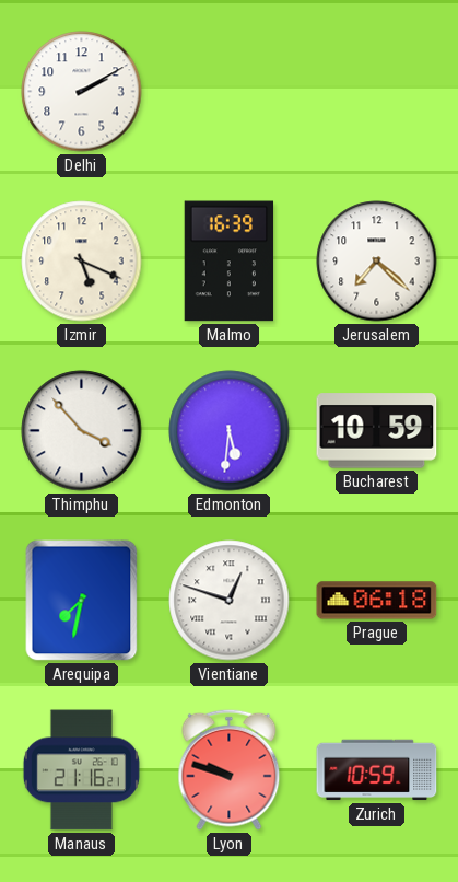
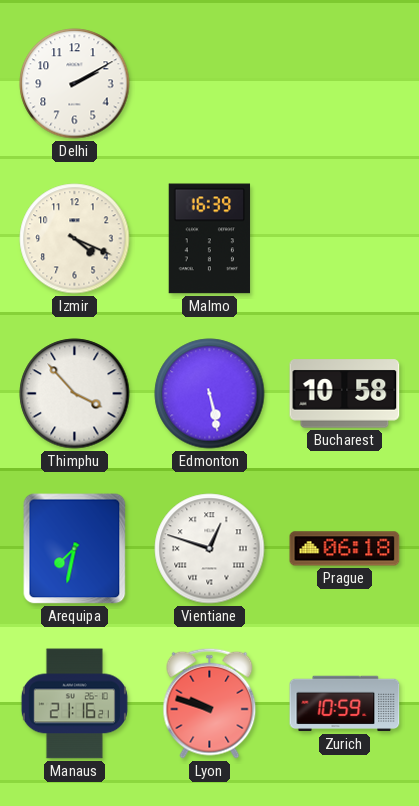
Izmir: 5:19 -> 4:19
Jerusalem: 7:22 -> none
Edmonton: 5:31 -> 5:28
Bucharest: 10:59 -> 10:58
